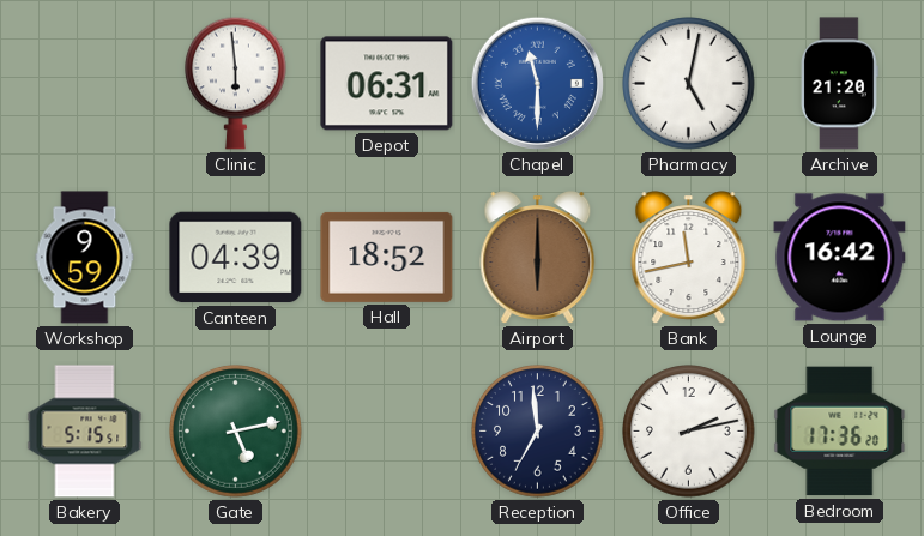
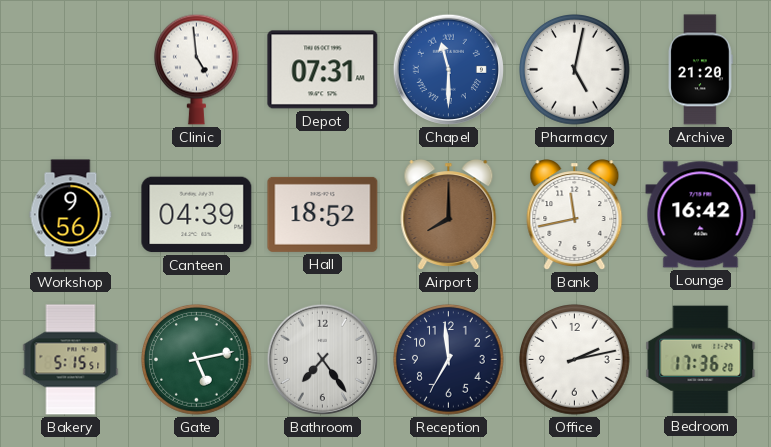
Clinic: 5:59 -> 4:59
Depot: 06:31 -> 07:31
Workshop: 9:59 -> 9:56
Airport: 6:00 -> 8:00
Bathroom: none -> 7:24
